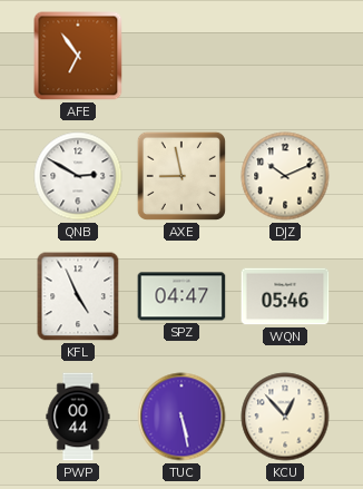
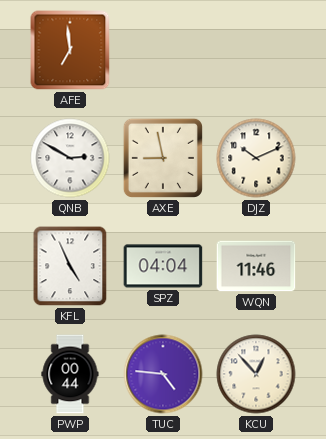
AFE: 6:54 -> 6:59
SPZ: 04:47 -> 04:04
WQN: 05:46 -> 11:46
TUC: 5:28 -> 4:46
